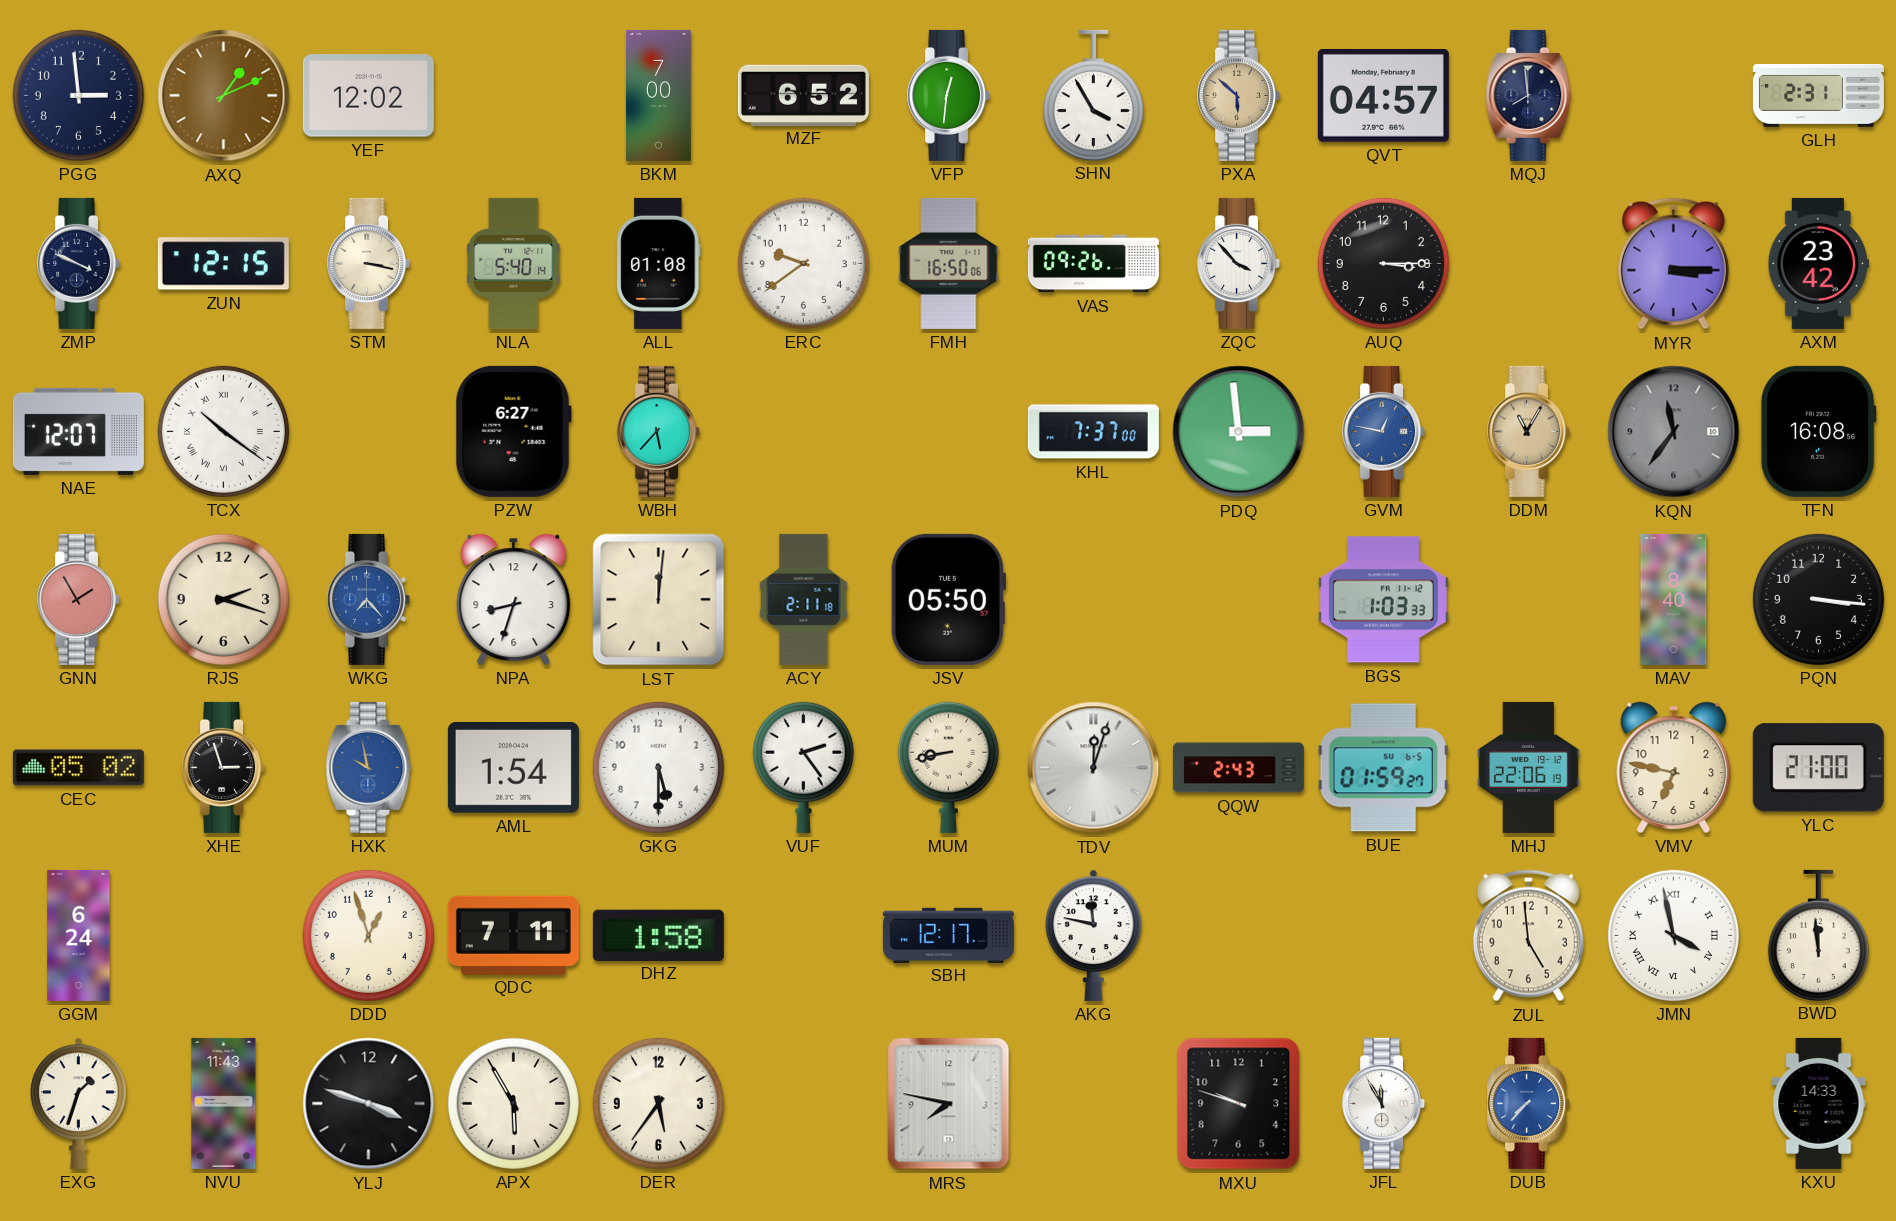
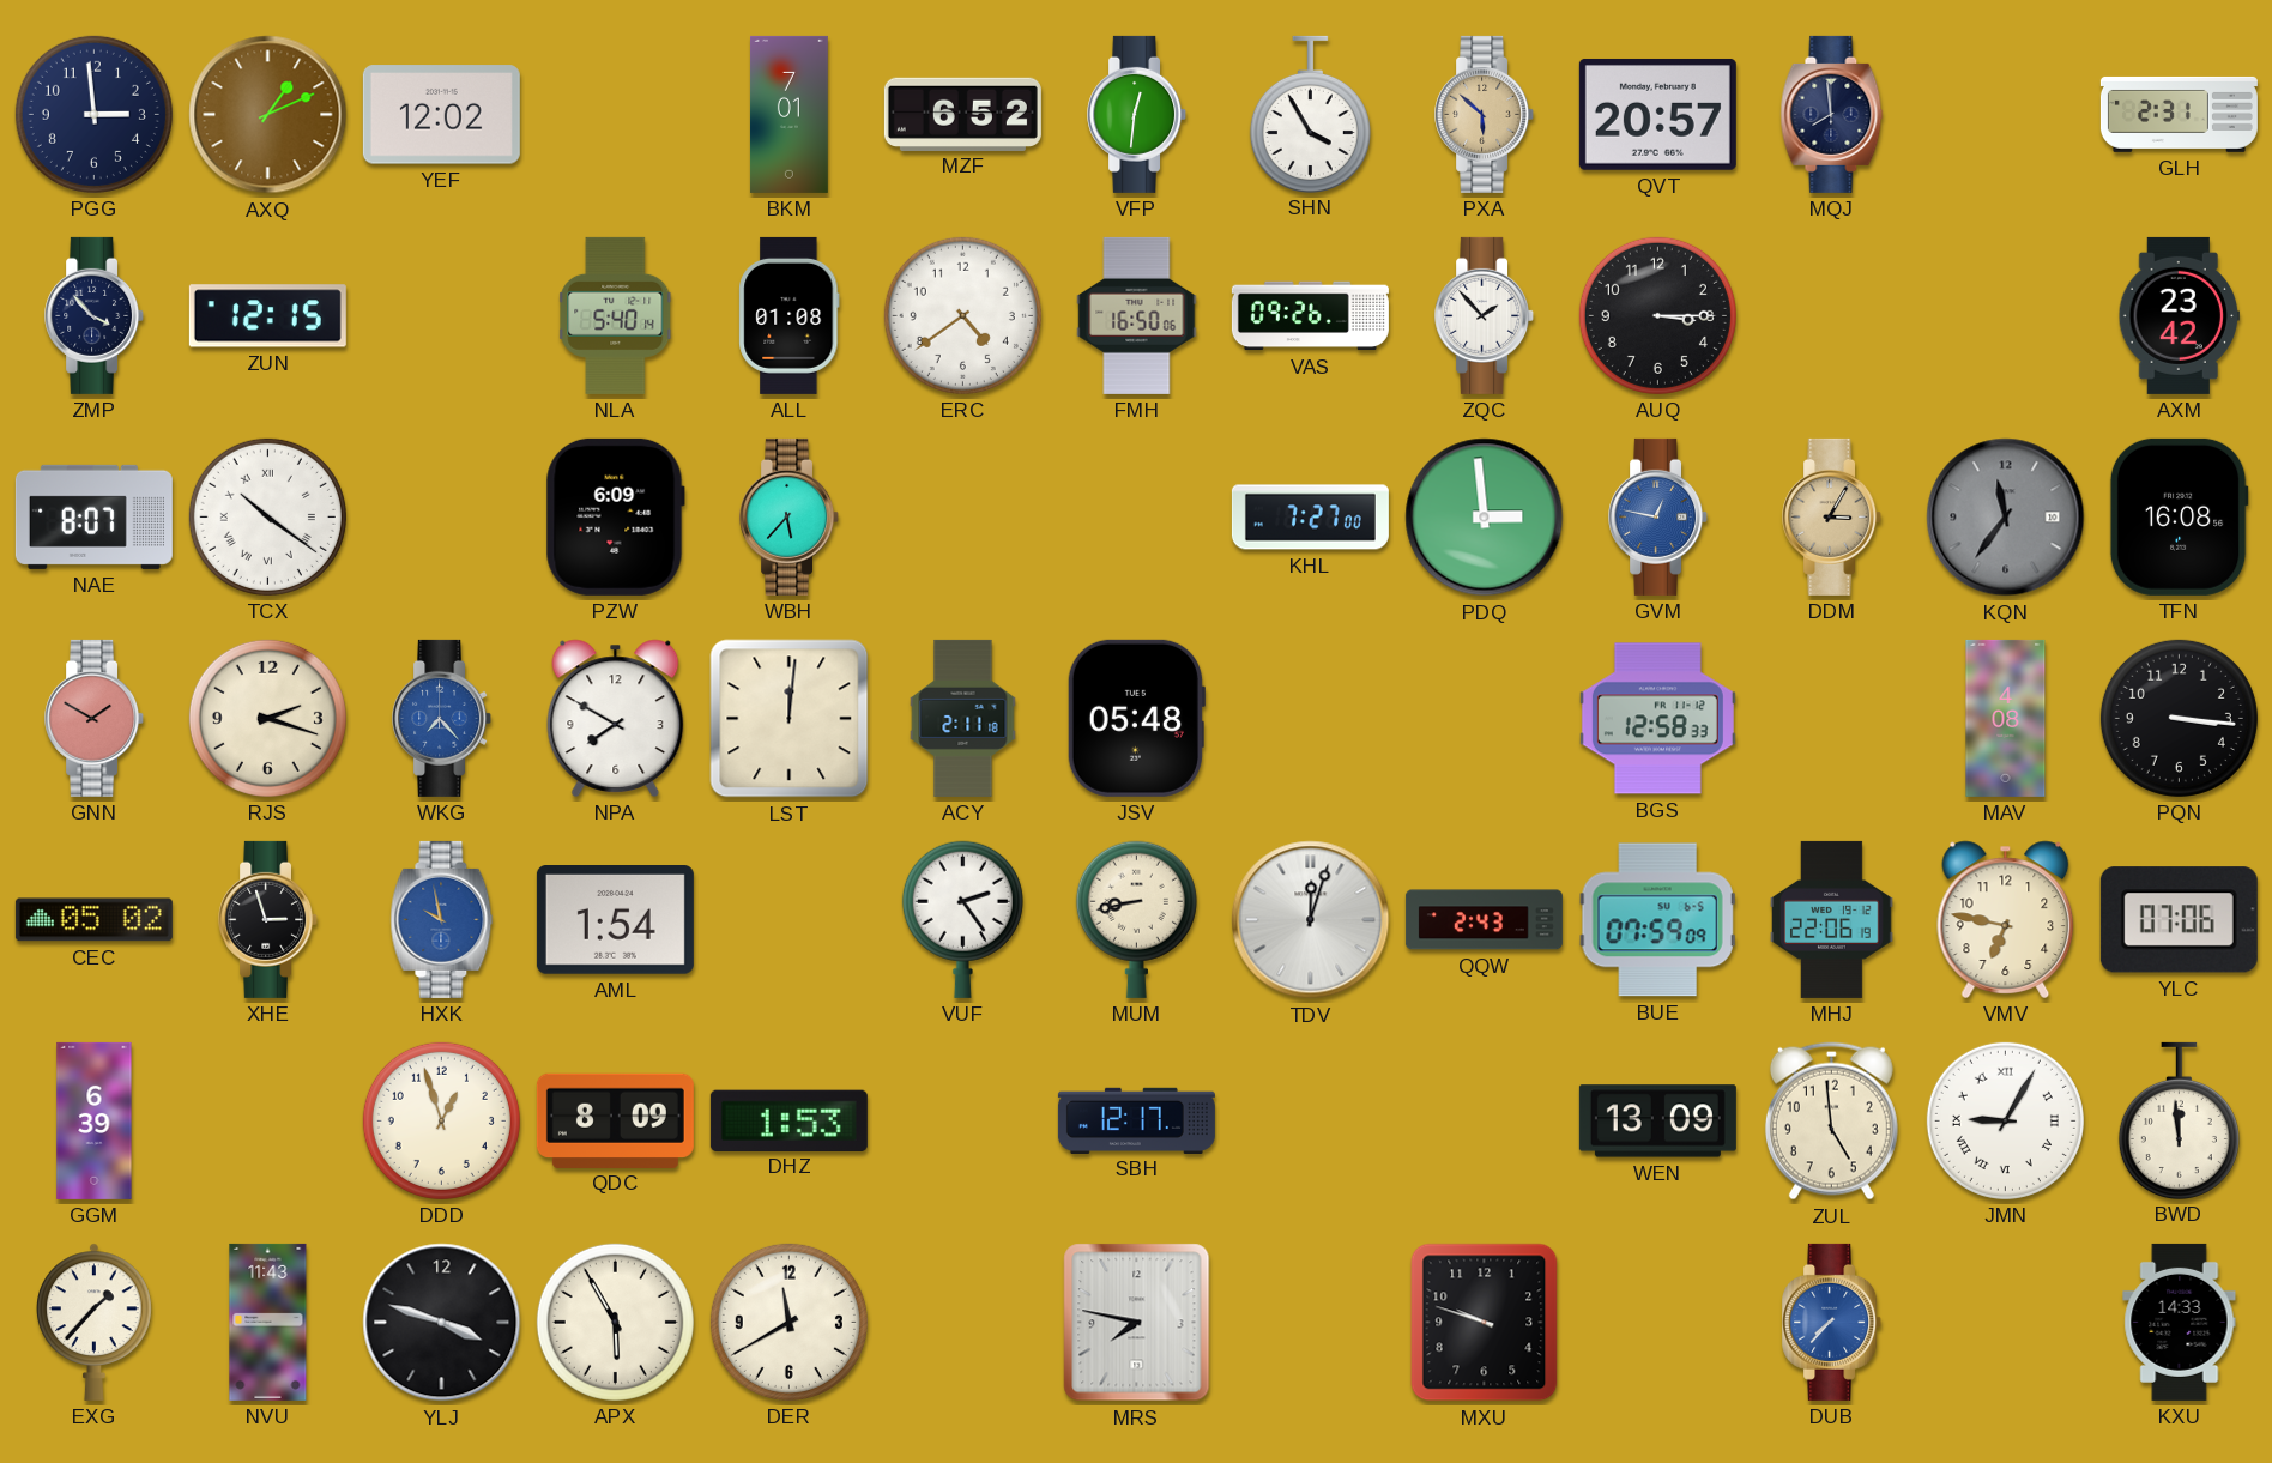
BKM: 7:00 -> 7:01
QVT: 04:57 -> 20:57
ZMP: 3:49 -> 3:53
STM: 3:17 -> none
ERC: 9:39 -> 4:39
ZQC: 3:53 -> 1:53
MYR: 3:15 -> none
NAE: 12:07 -> 8:07
PZW: 6:27 -> 6:09
KHL: 7:37 -> 7:27
DDM: 11:05 -> 3:05
GNN: 1:55 -> 1:50
NPA: 8:33 -> 7:50
JSV: 05:50 -> 05:48
BGS: 1:03 -> 12:58
MAV: 8:40 -> 4:08
GKG: 5:30 -> none
BUE: 01:59 -> 07:59
YLC: 21:00 -> 07:06
GGM: 6:24 -> 6:39
QDC: 7:11 -> 8:09
DHZ: 1:58 -> 1:53
AKG: 11:47 -> none
WEN: none -> 13:09
JMN: 3:58 -> 9:05
EXG: 1:33 -> 1:37
DER: 5:36 -> 11:40
JFL: 11:55 -> none
